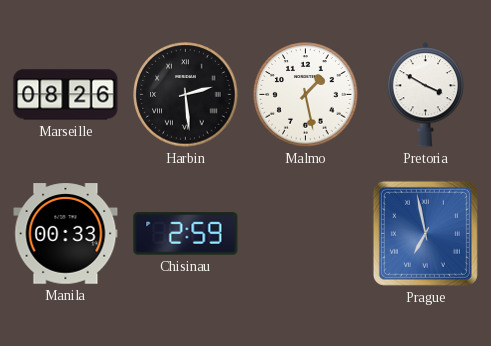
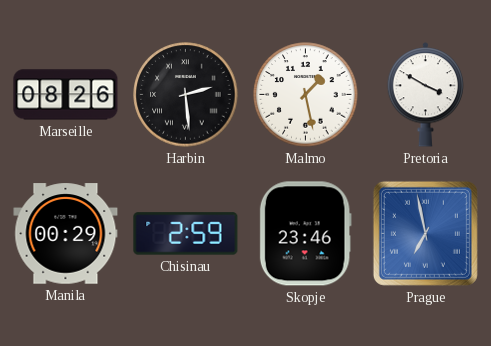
Manila: 00:33 -> 00:29
Skopje: none -> 23:46
